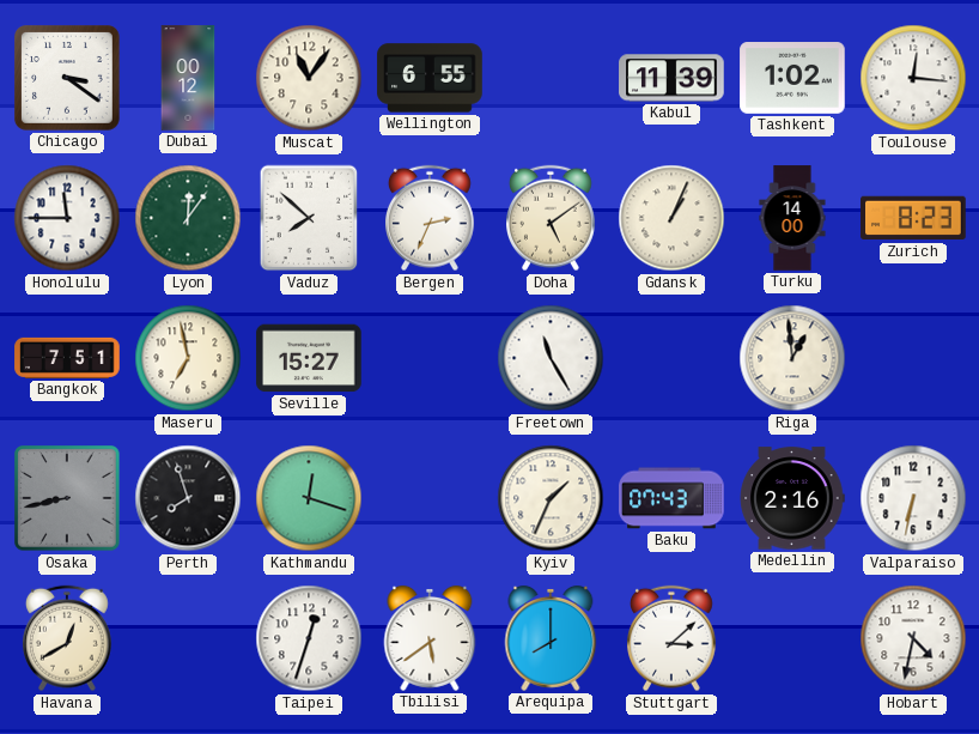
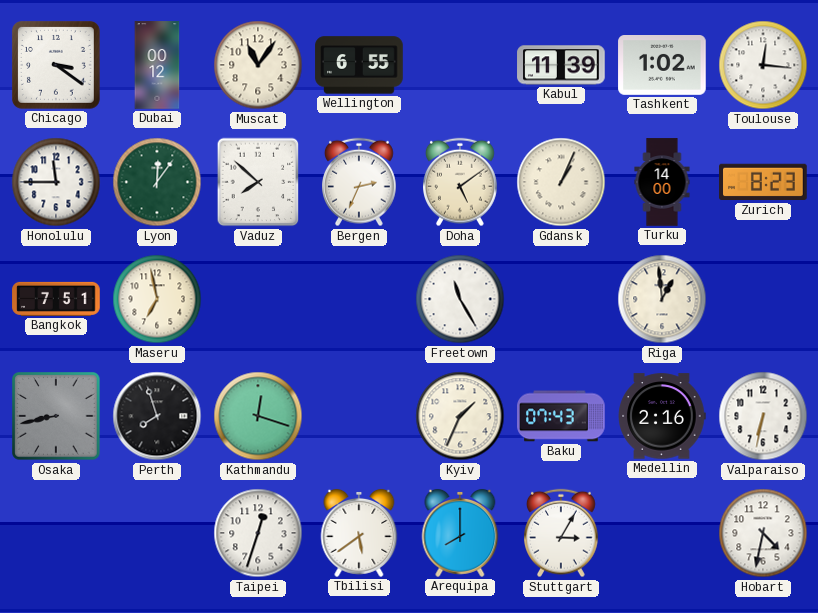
Seville: 15:27 -> none
Havana: 12:40 -> none
Stuttgart: 3:08 -> 3:05
